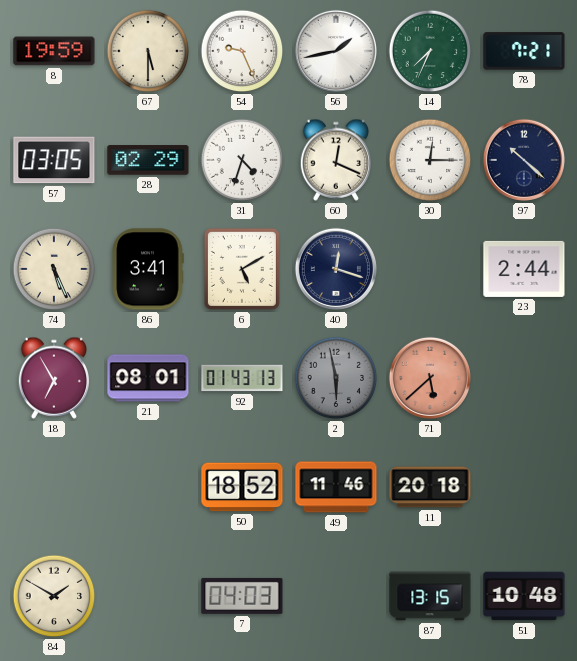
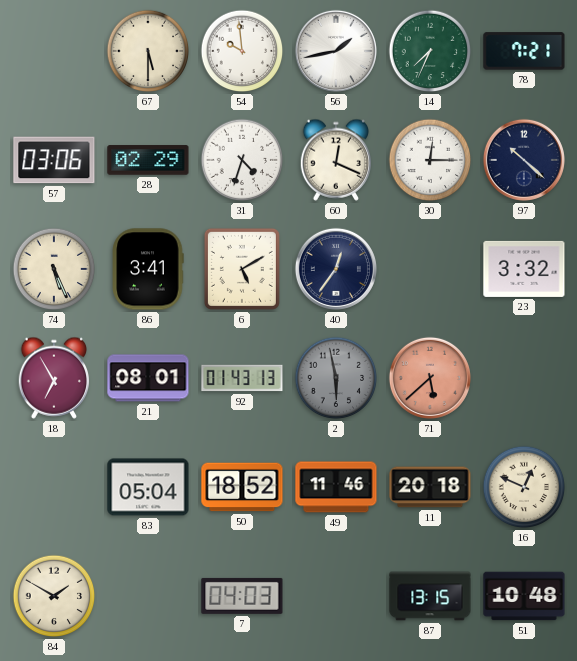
8: 19:59 -> none
54: 9:26 -> 9:59
57: 03:05 -> 03:06
40: 12:18 -> 12:36
23: 2:44 -> 3:32
83: none -> 05:04
16: none -> 12:49
